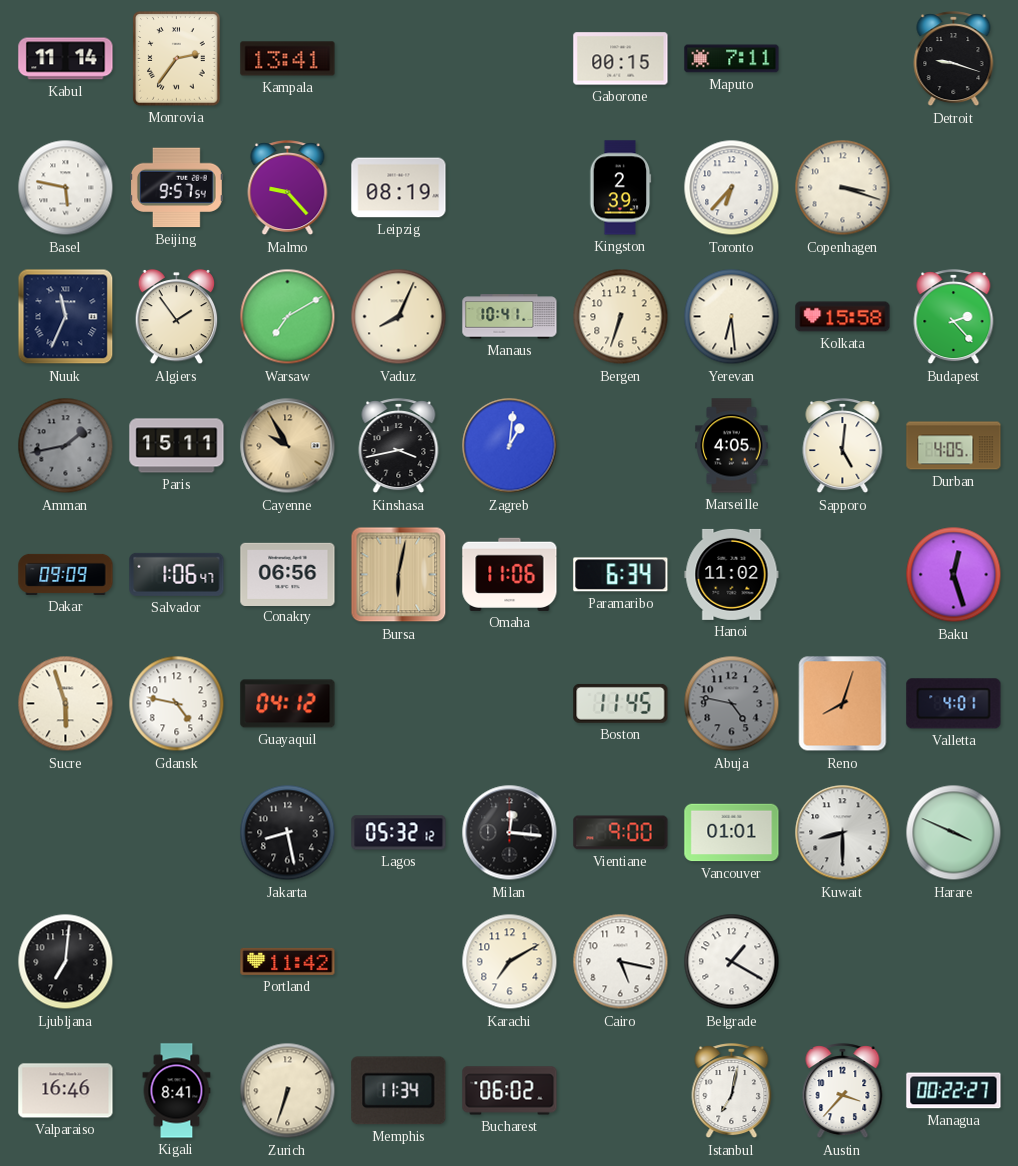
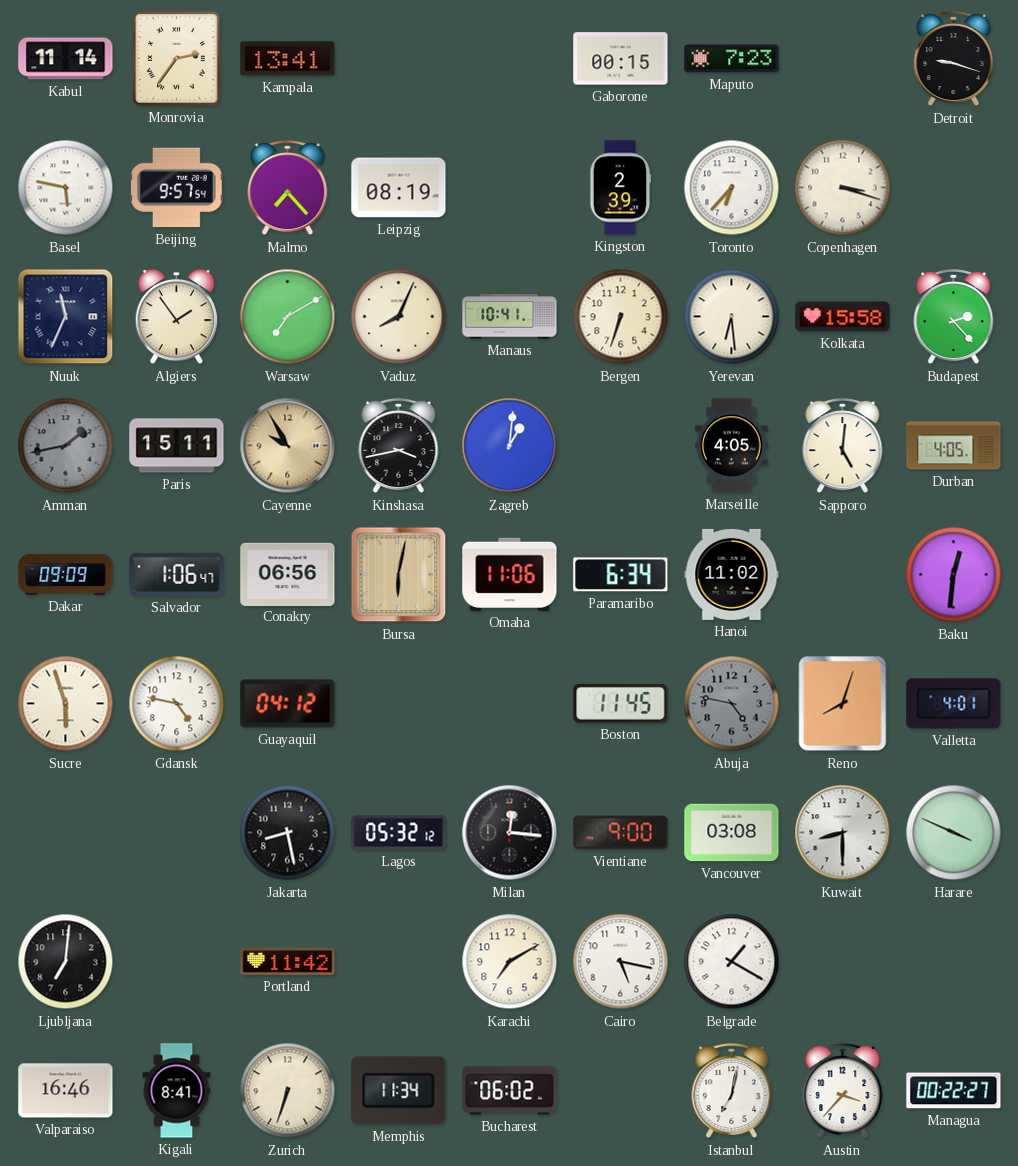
Maputo: 7:11 -> 7:23
Malmo: 9:23 -> 7:23
Baku: 12:27 -> 12:31
Vancouver: 01:01 -> 03:08
